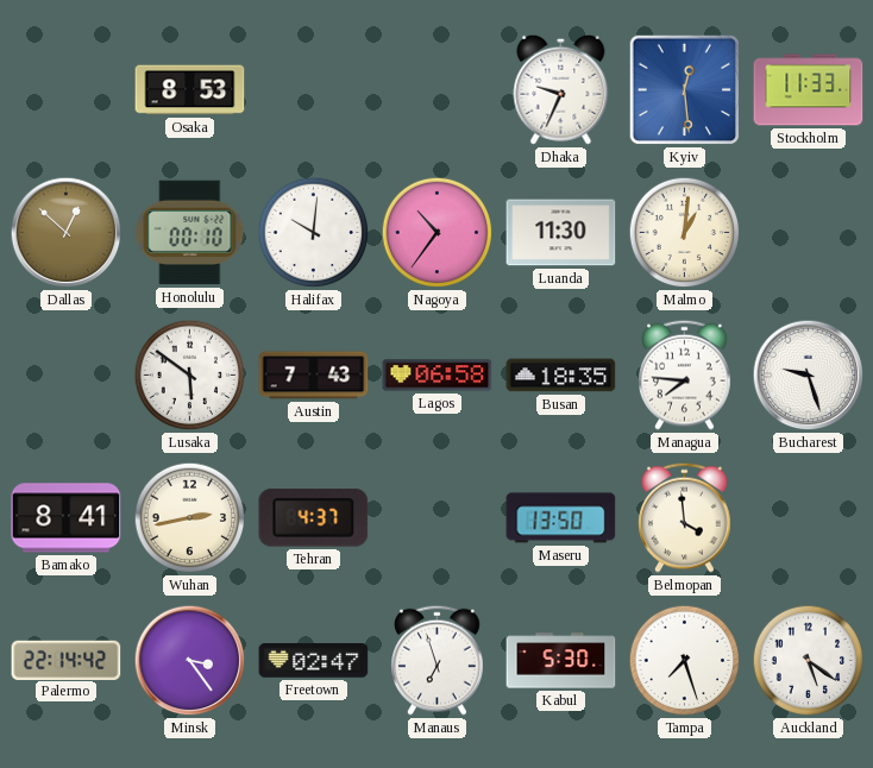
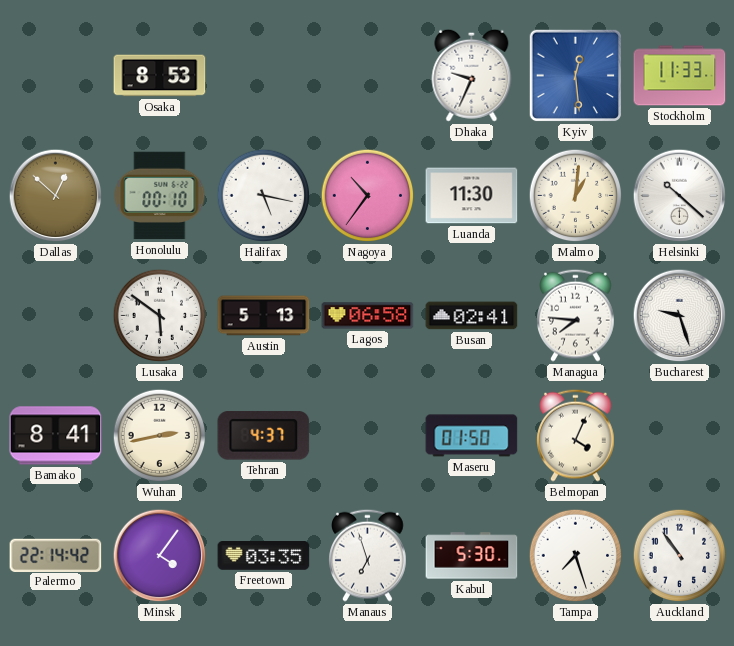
Halifax: 10:01 -> 5:17
Helsinki: none -> 10:22
Austin: 7:43 -> 5:13
Busan: 18:35 -> 02:41
Maseru: 13:50 -> 01:50
Belmopan: 3:59 -> 4:04
Minsk: 3:24 -> 4:06
Freetown: 02:47 -> 03:35
Auckland: 5:21 -> 10:54
